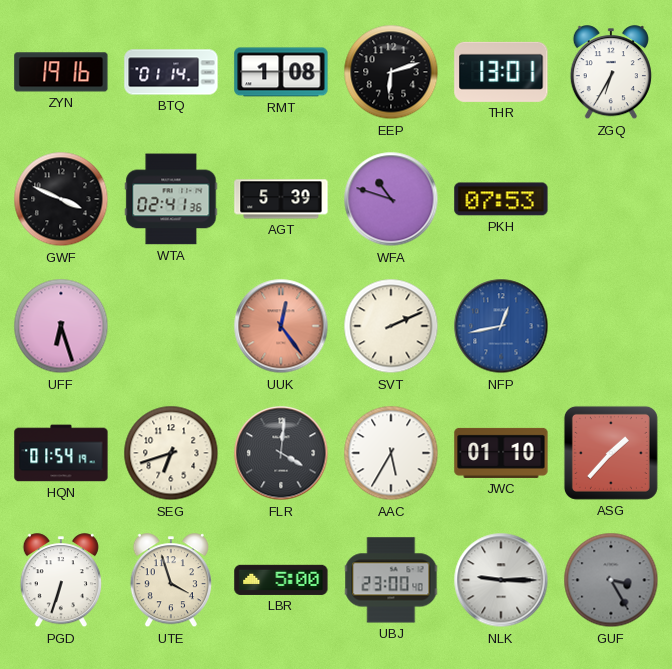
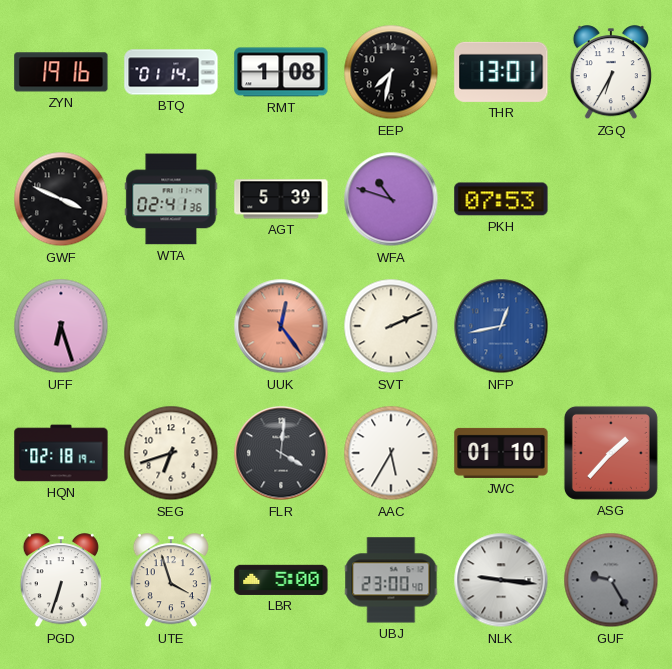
EEP: 6:12 -> 7:32
HQN: 01:54 -> 02:18
NLK: 9:15 -> 9:16
GUF: 3:25 -> 9:25
